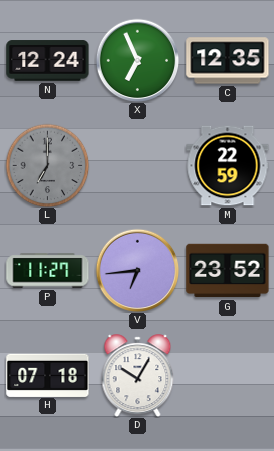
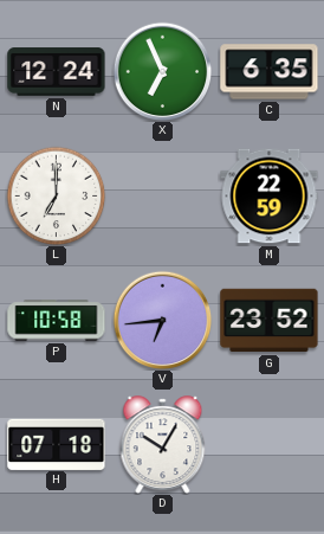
C: 12:35 -> 6:35
L dial: grey -> white
P: 11:27 -> 10:58
